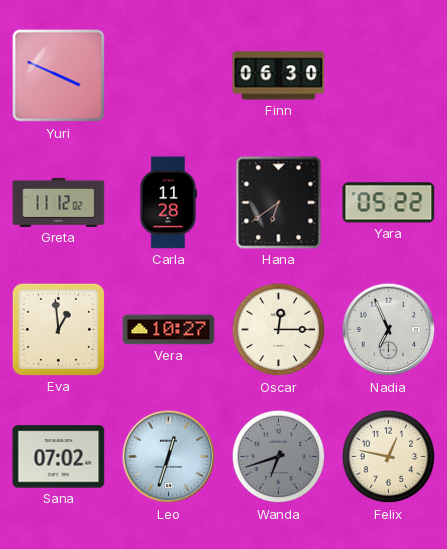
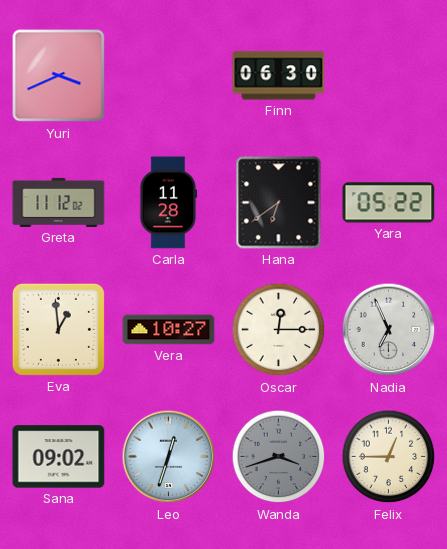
Yuri: 3:49 -> 3:41
Sana: 07:02 -> 09:02
Wanda: 6:42 -> 3:42
Felix: 12:47 -> 12:45
